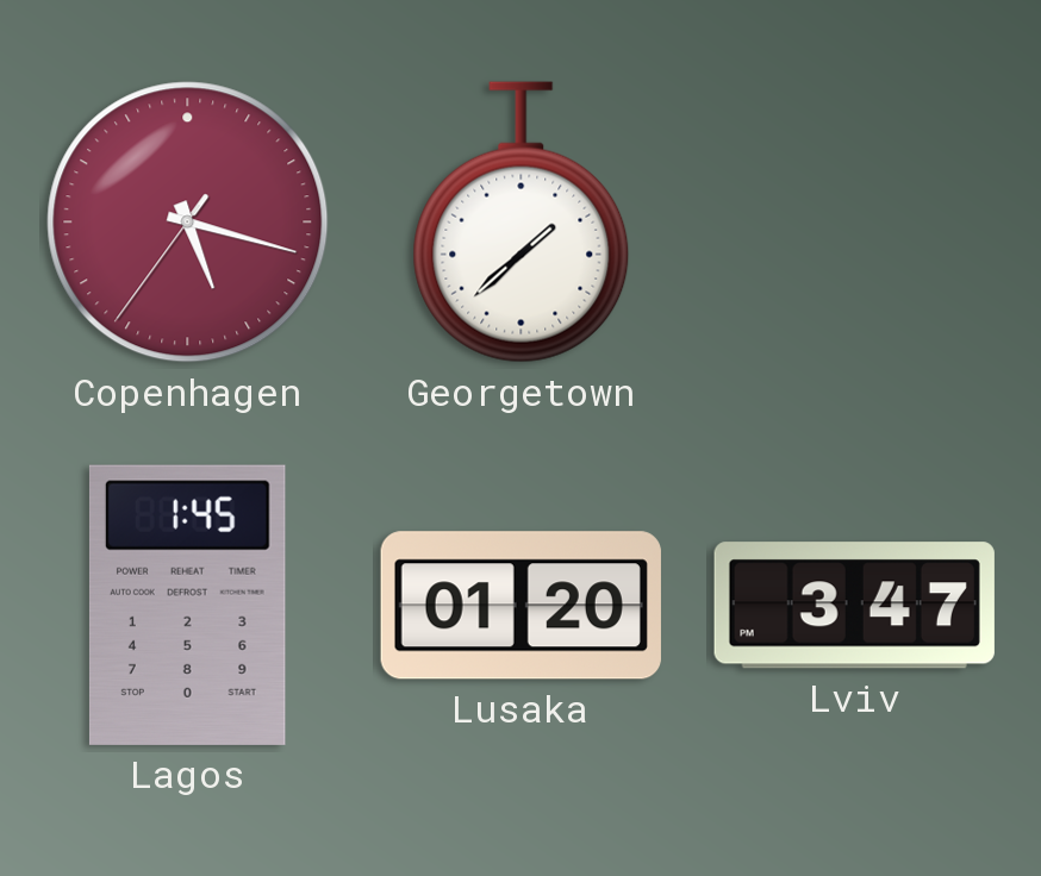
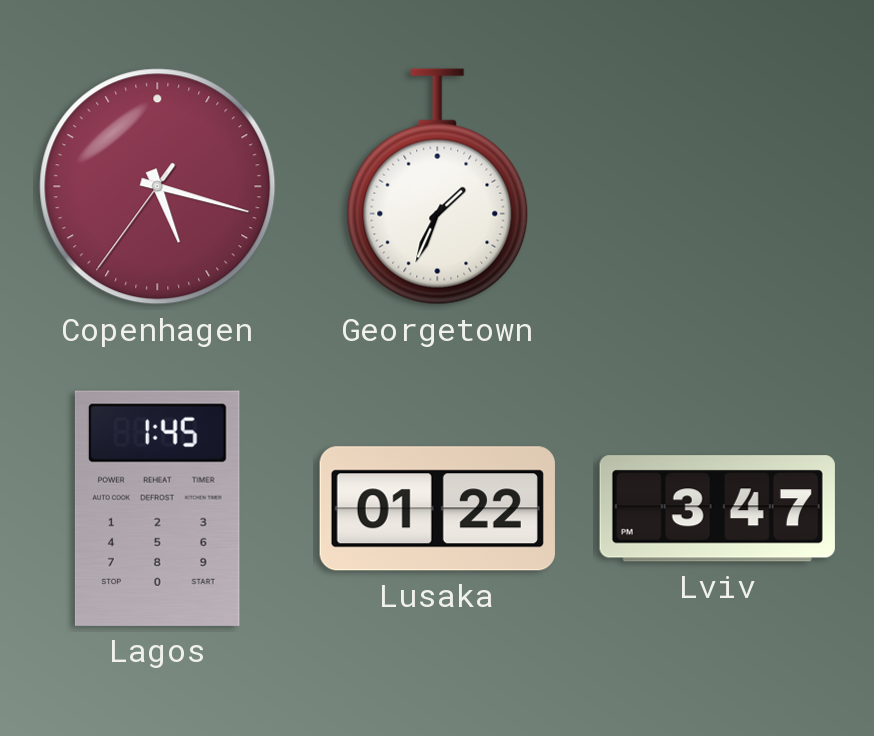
Georgetown: 1:38 -> 1:34
Lusaka: 01:20 -> 01:22
